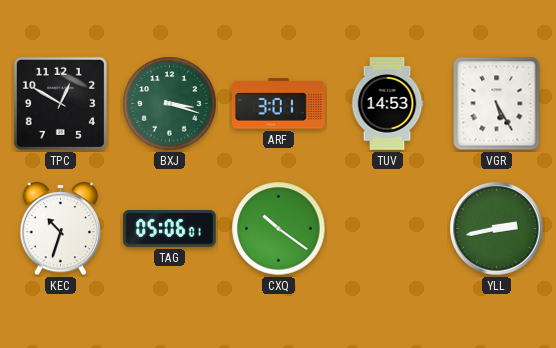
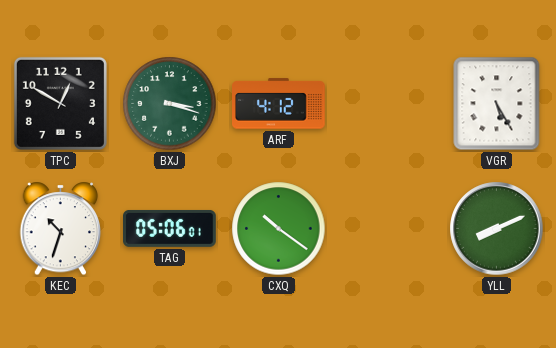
ARF: 3:01 -> 4:12
TUV: 14:53 -> none
YLL: 2:43 -> 8:11
